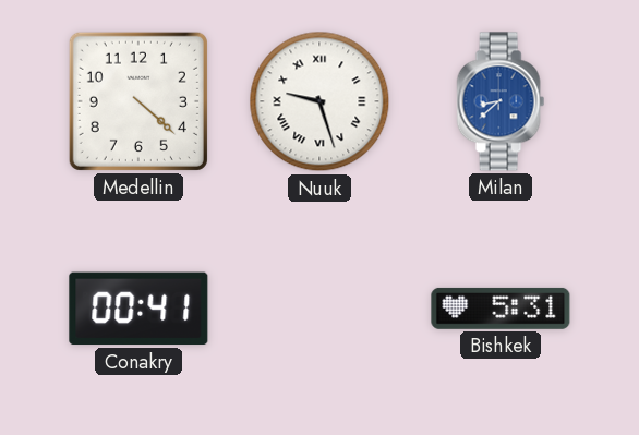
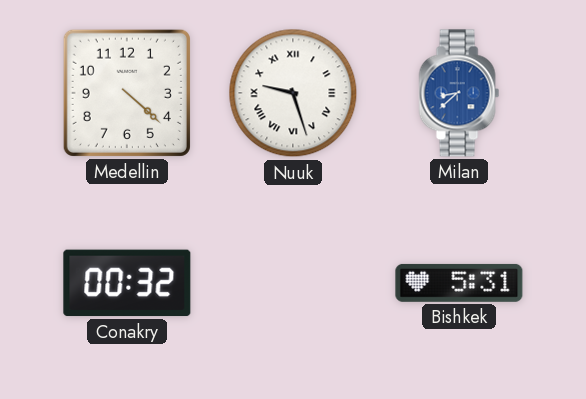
Conakry: 00:41 -> 00:32
